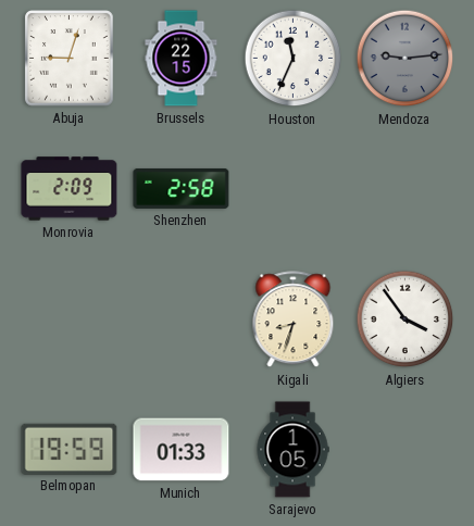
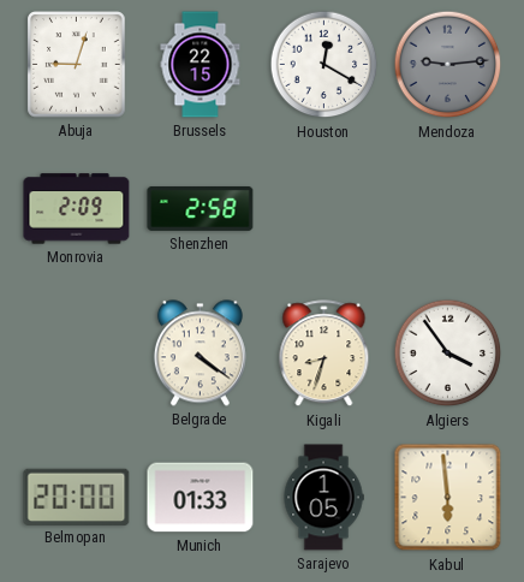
Houston: 11:34 -> 12:20
Belgrade: none -> 4:21
Belmopan: 19:59 -> 20:00
Kabul: none -> 5:59
